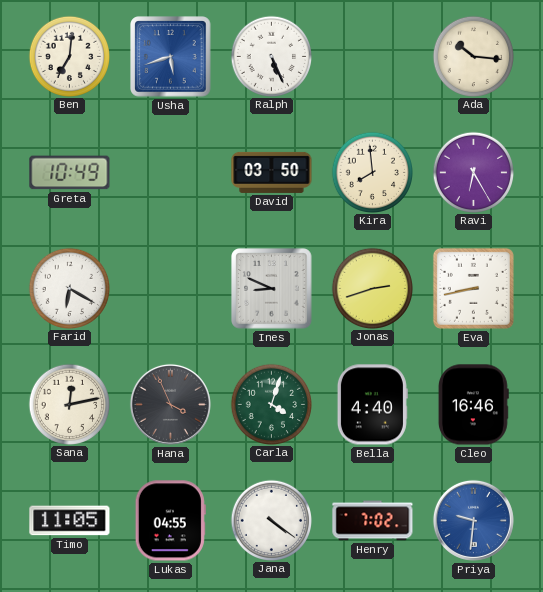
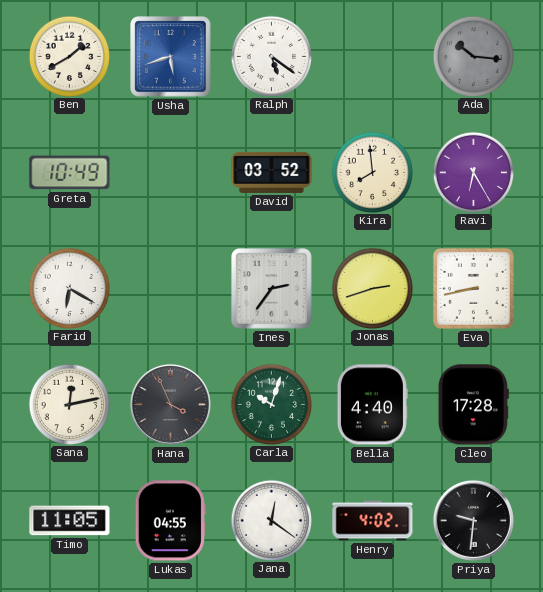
Ben: 7:01 -> 1:40
Ralph: 5:26 -> 5:21
Ada dial: cream -> grey
David: 03:50 -> 03:52
Ines: 8:49 -> 2:36
Carla: 4:03 -> 10:03
Cleo: 16:46 -> 17:28
Jana: 4:21 -> 12:21
Henry: 7:02 -> 4:02
Priya dial: blue -> black
